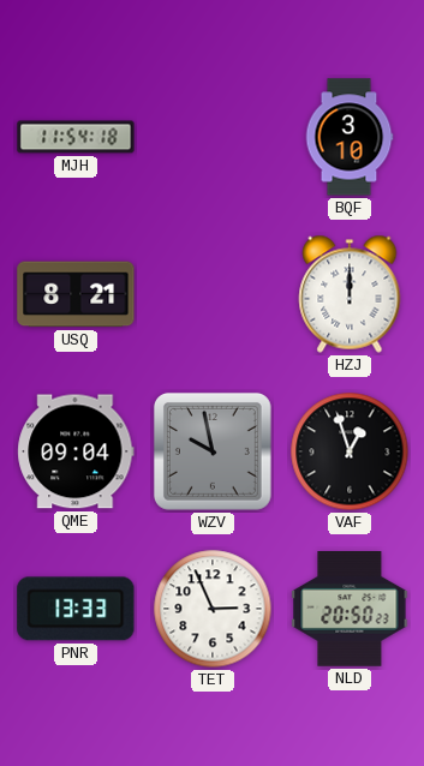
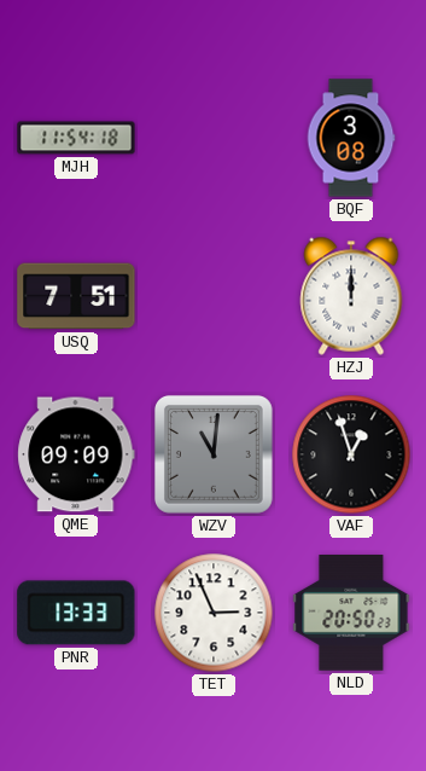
BQF: 3:10 -> 3:08
USQ: 8:21 -> 7:51
QME: 09:04 -> 09:09
WZV: 9:58 -> 11:01
